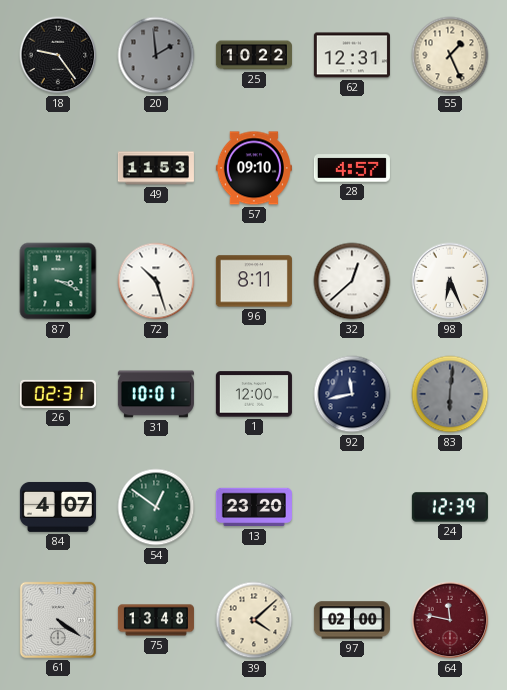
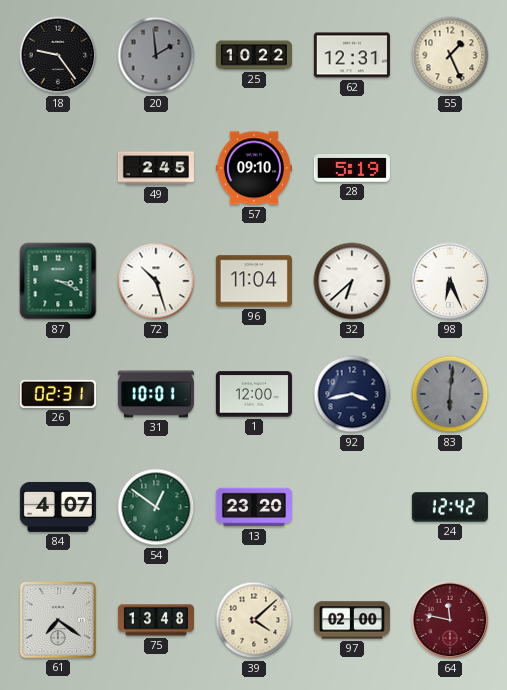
49: 11:53 -> 2:45
28: 4:57 -> 5:19
96: 8:11 -> 11:04
32: 12:38 -> 6:38
92: 11:43 -> 3:43
24: 12:39 -> 12:42
61: 4:21 -> 7:21
